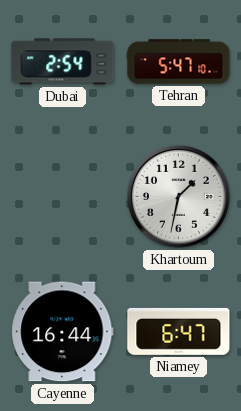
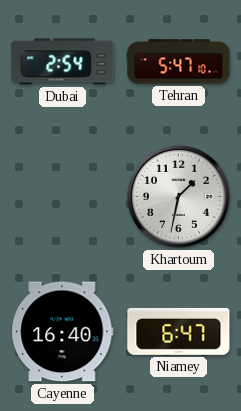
Cayenne: 16:44 -> 16:40
